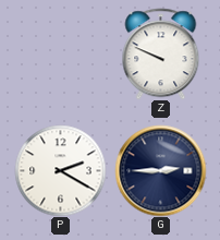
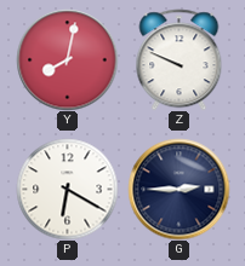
Y: none -> 8:02
P: 2:20 -> 6:20
